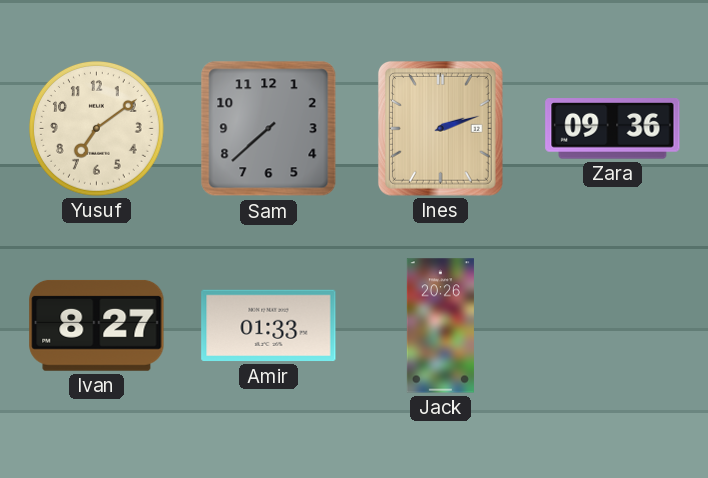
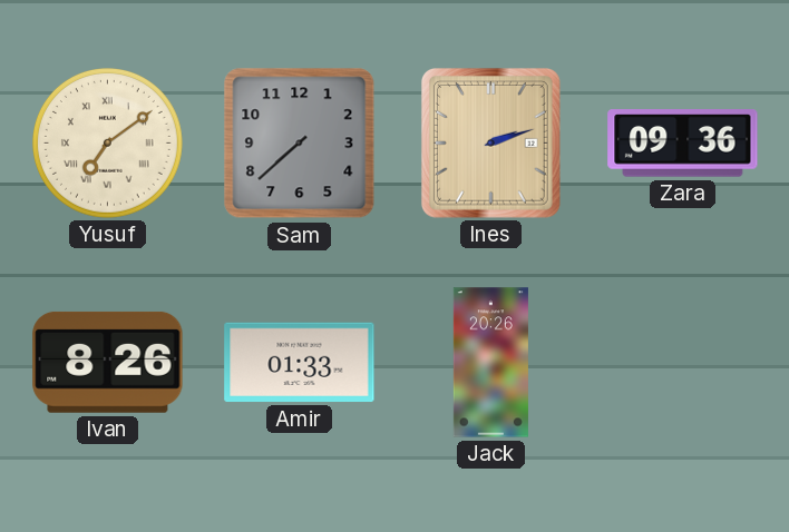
Yusuf numerals: Arabic -> Roman
Ivan: 8:27 -> 8:26
